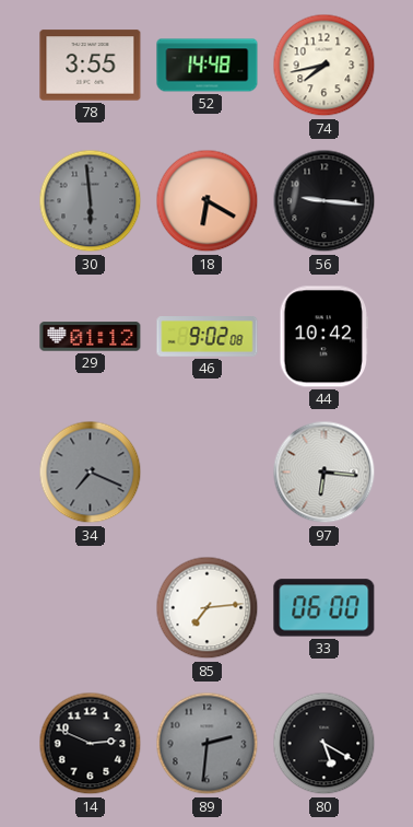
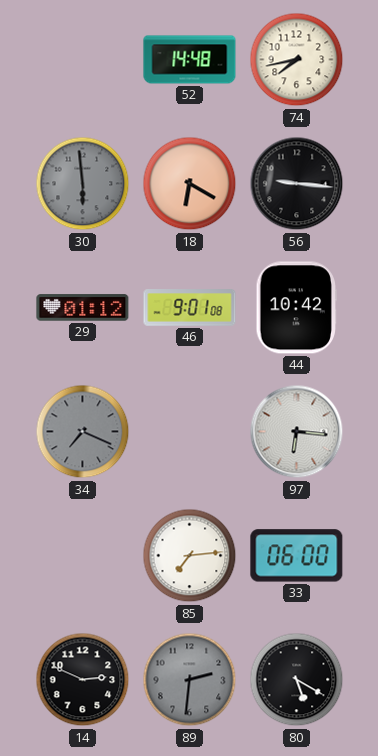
78: 3:55 -> none
46: 9:02 -> 9:01
